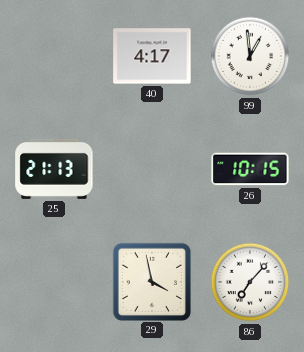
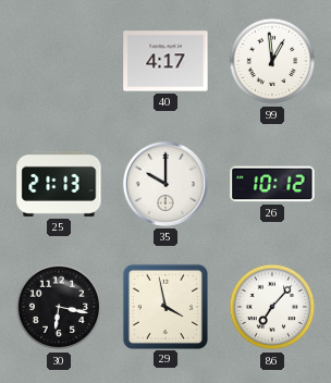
35: none -> 10:00
26: 10:15 -> 10:12
30: none -> 6:17
